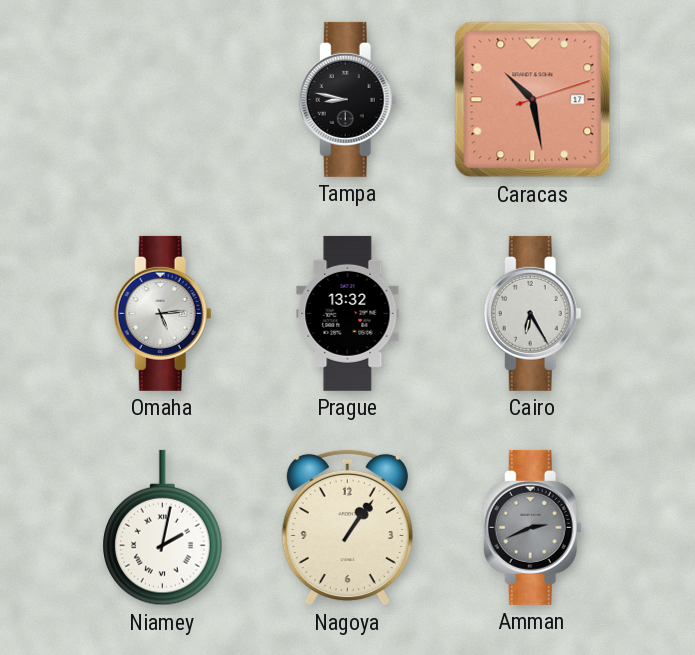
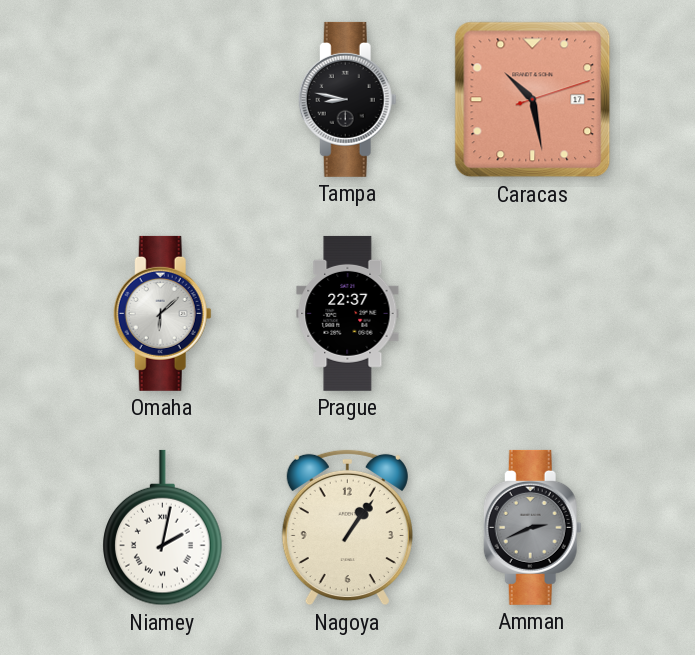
Omaha: 5:14 -> 6:08
Prague: 13:32 -> 22:37
Cairo: 6:25 -> none
